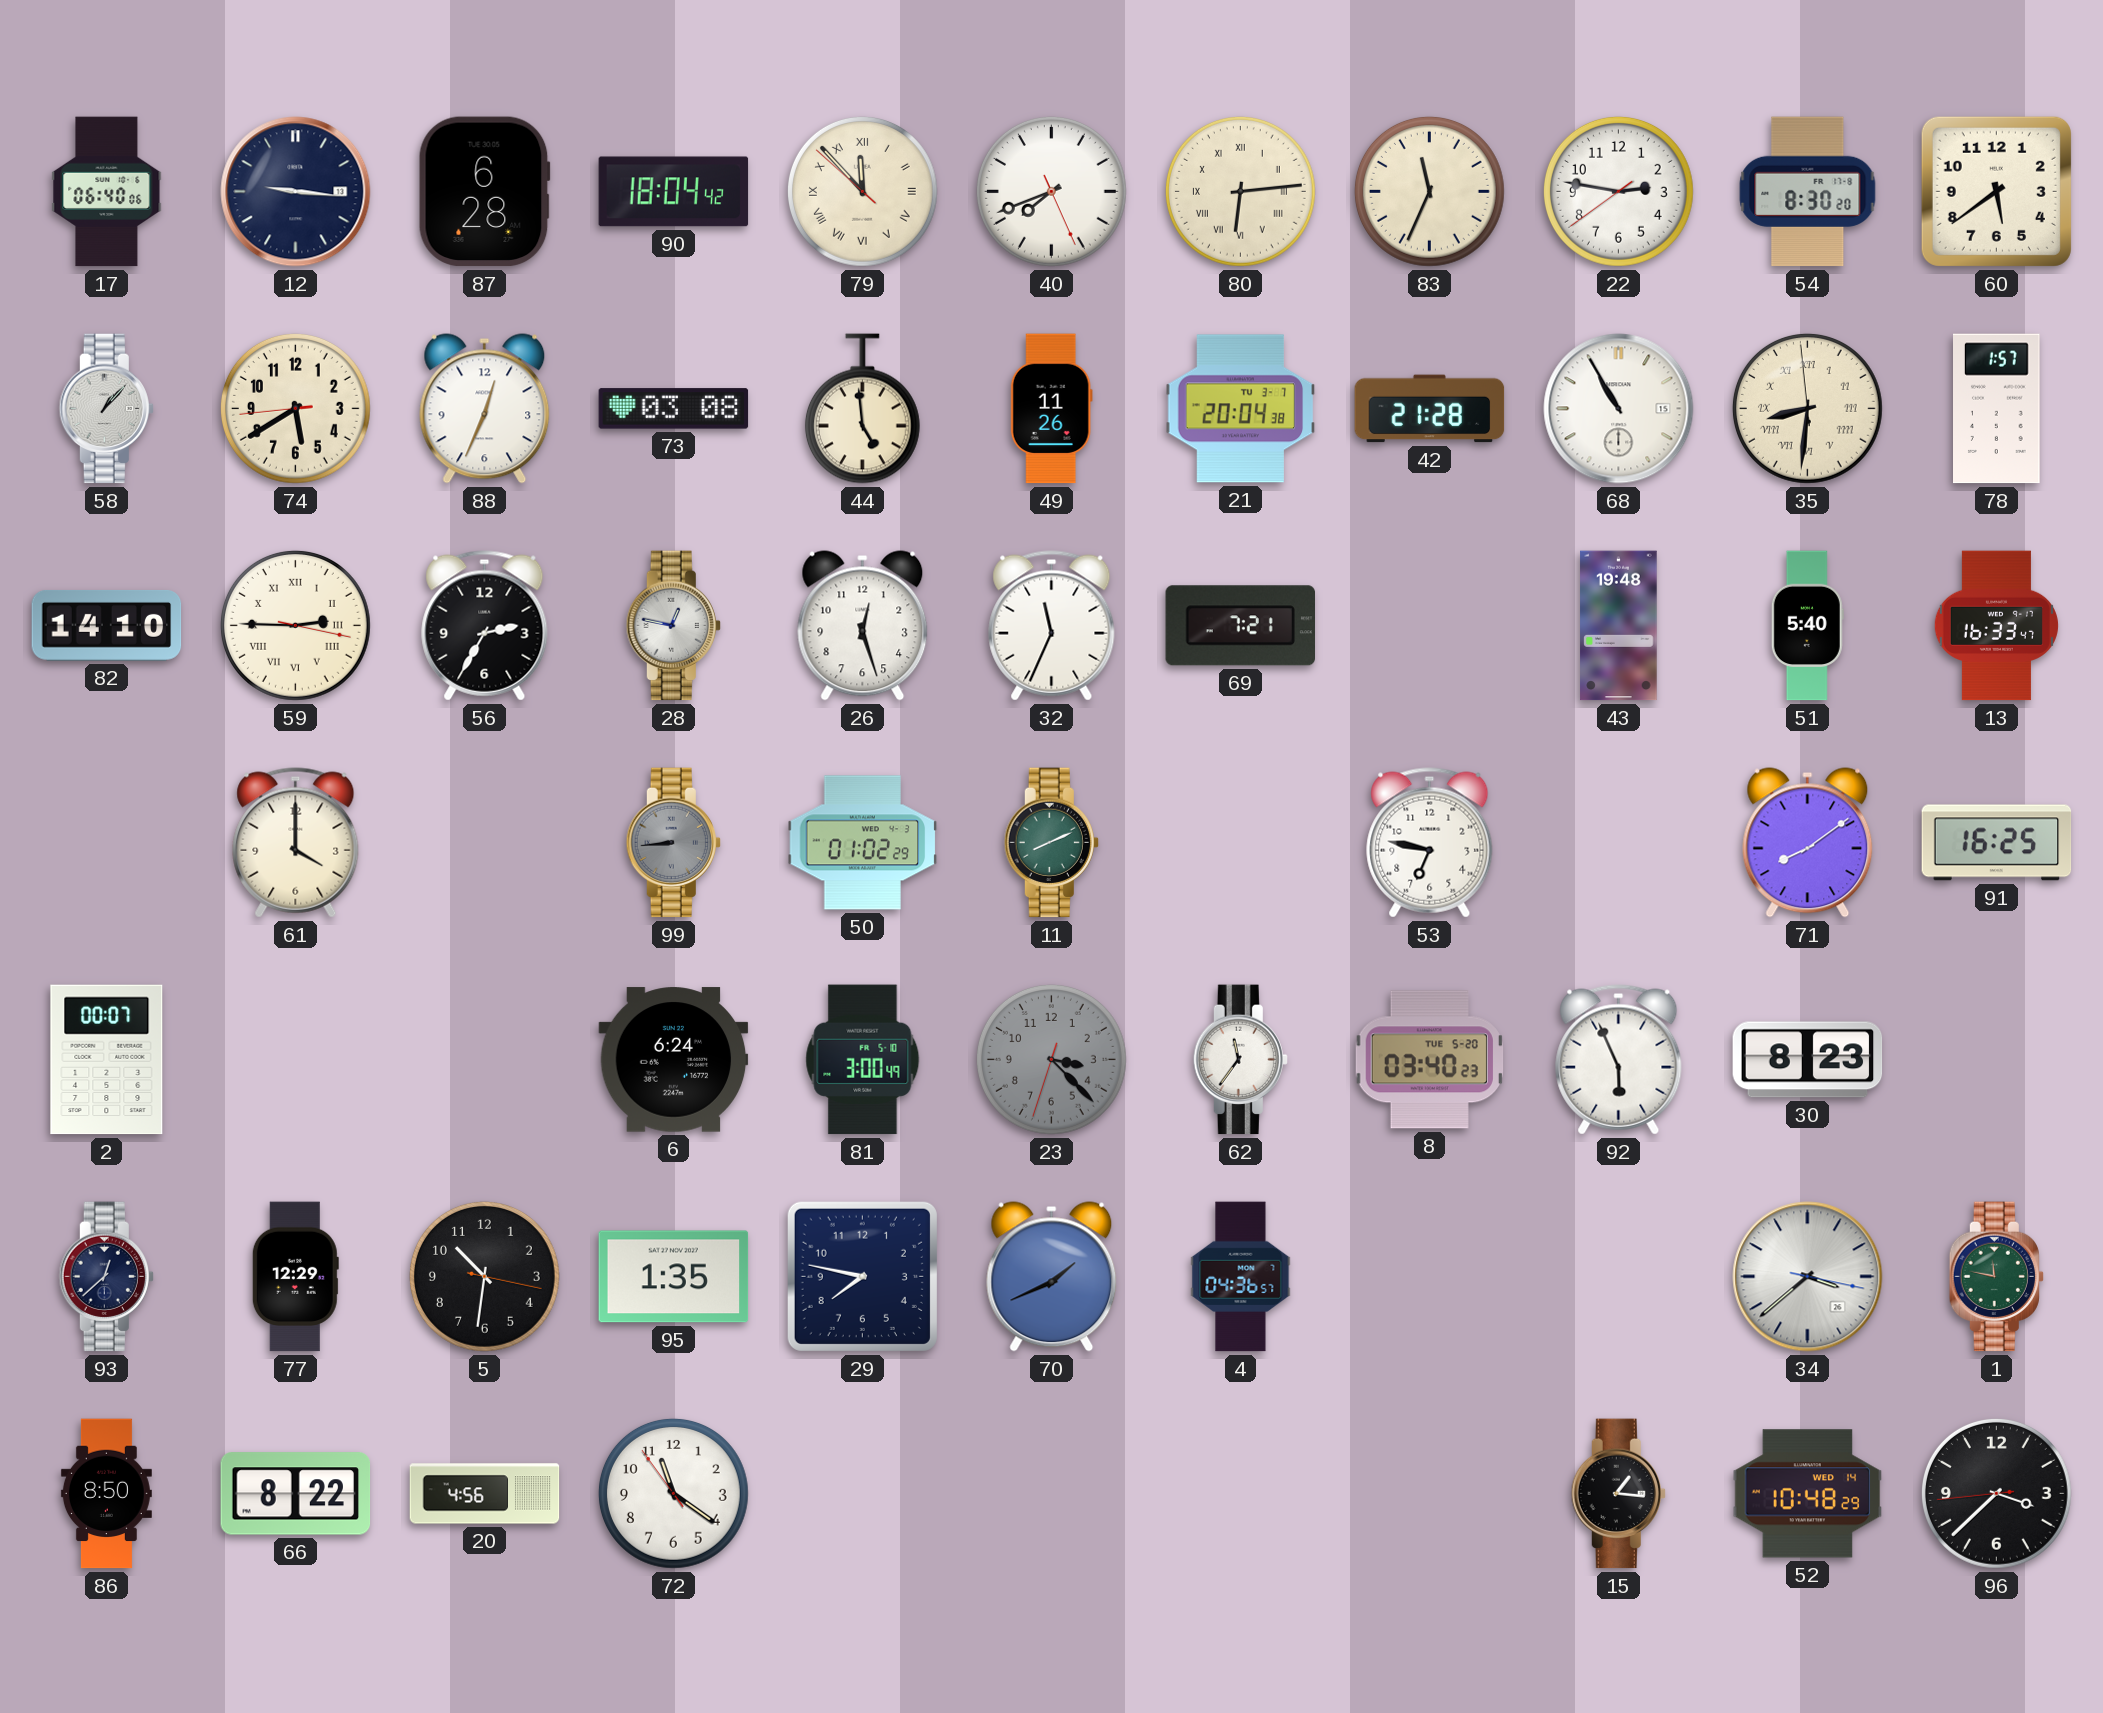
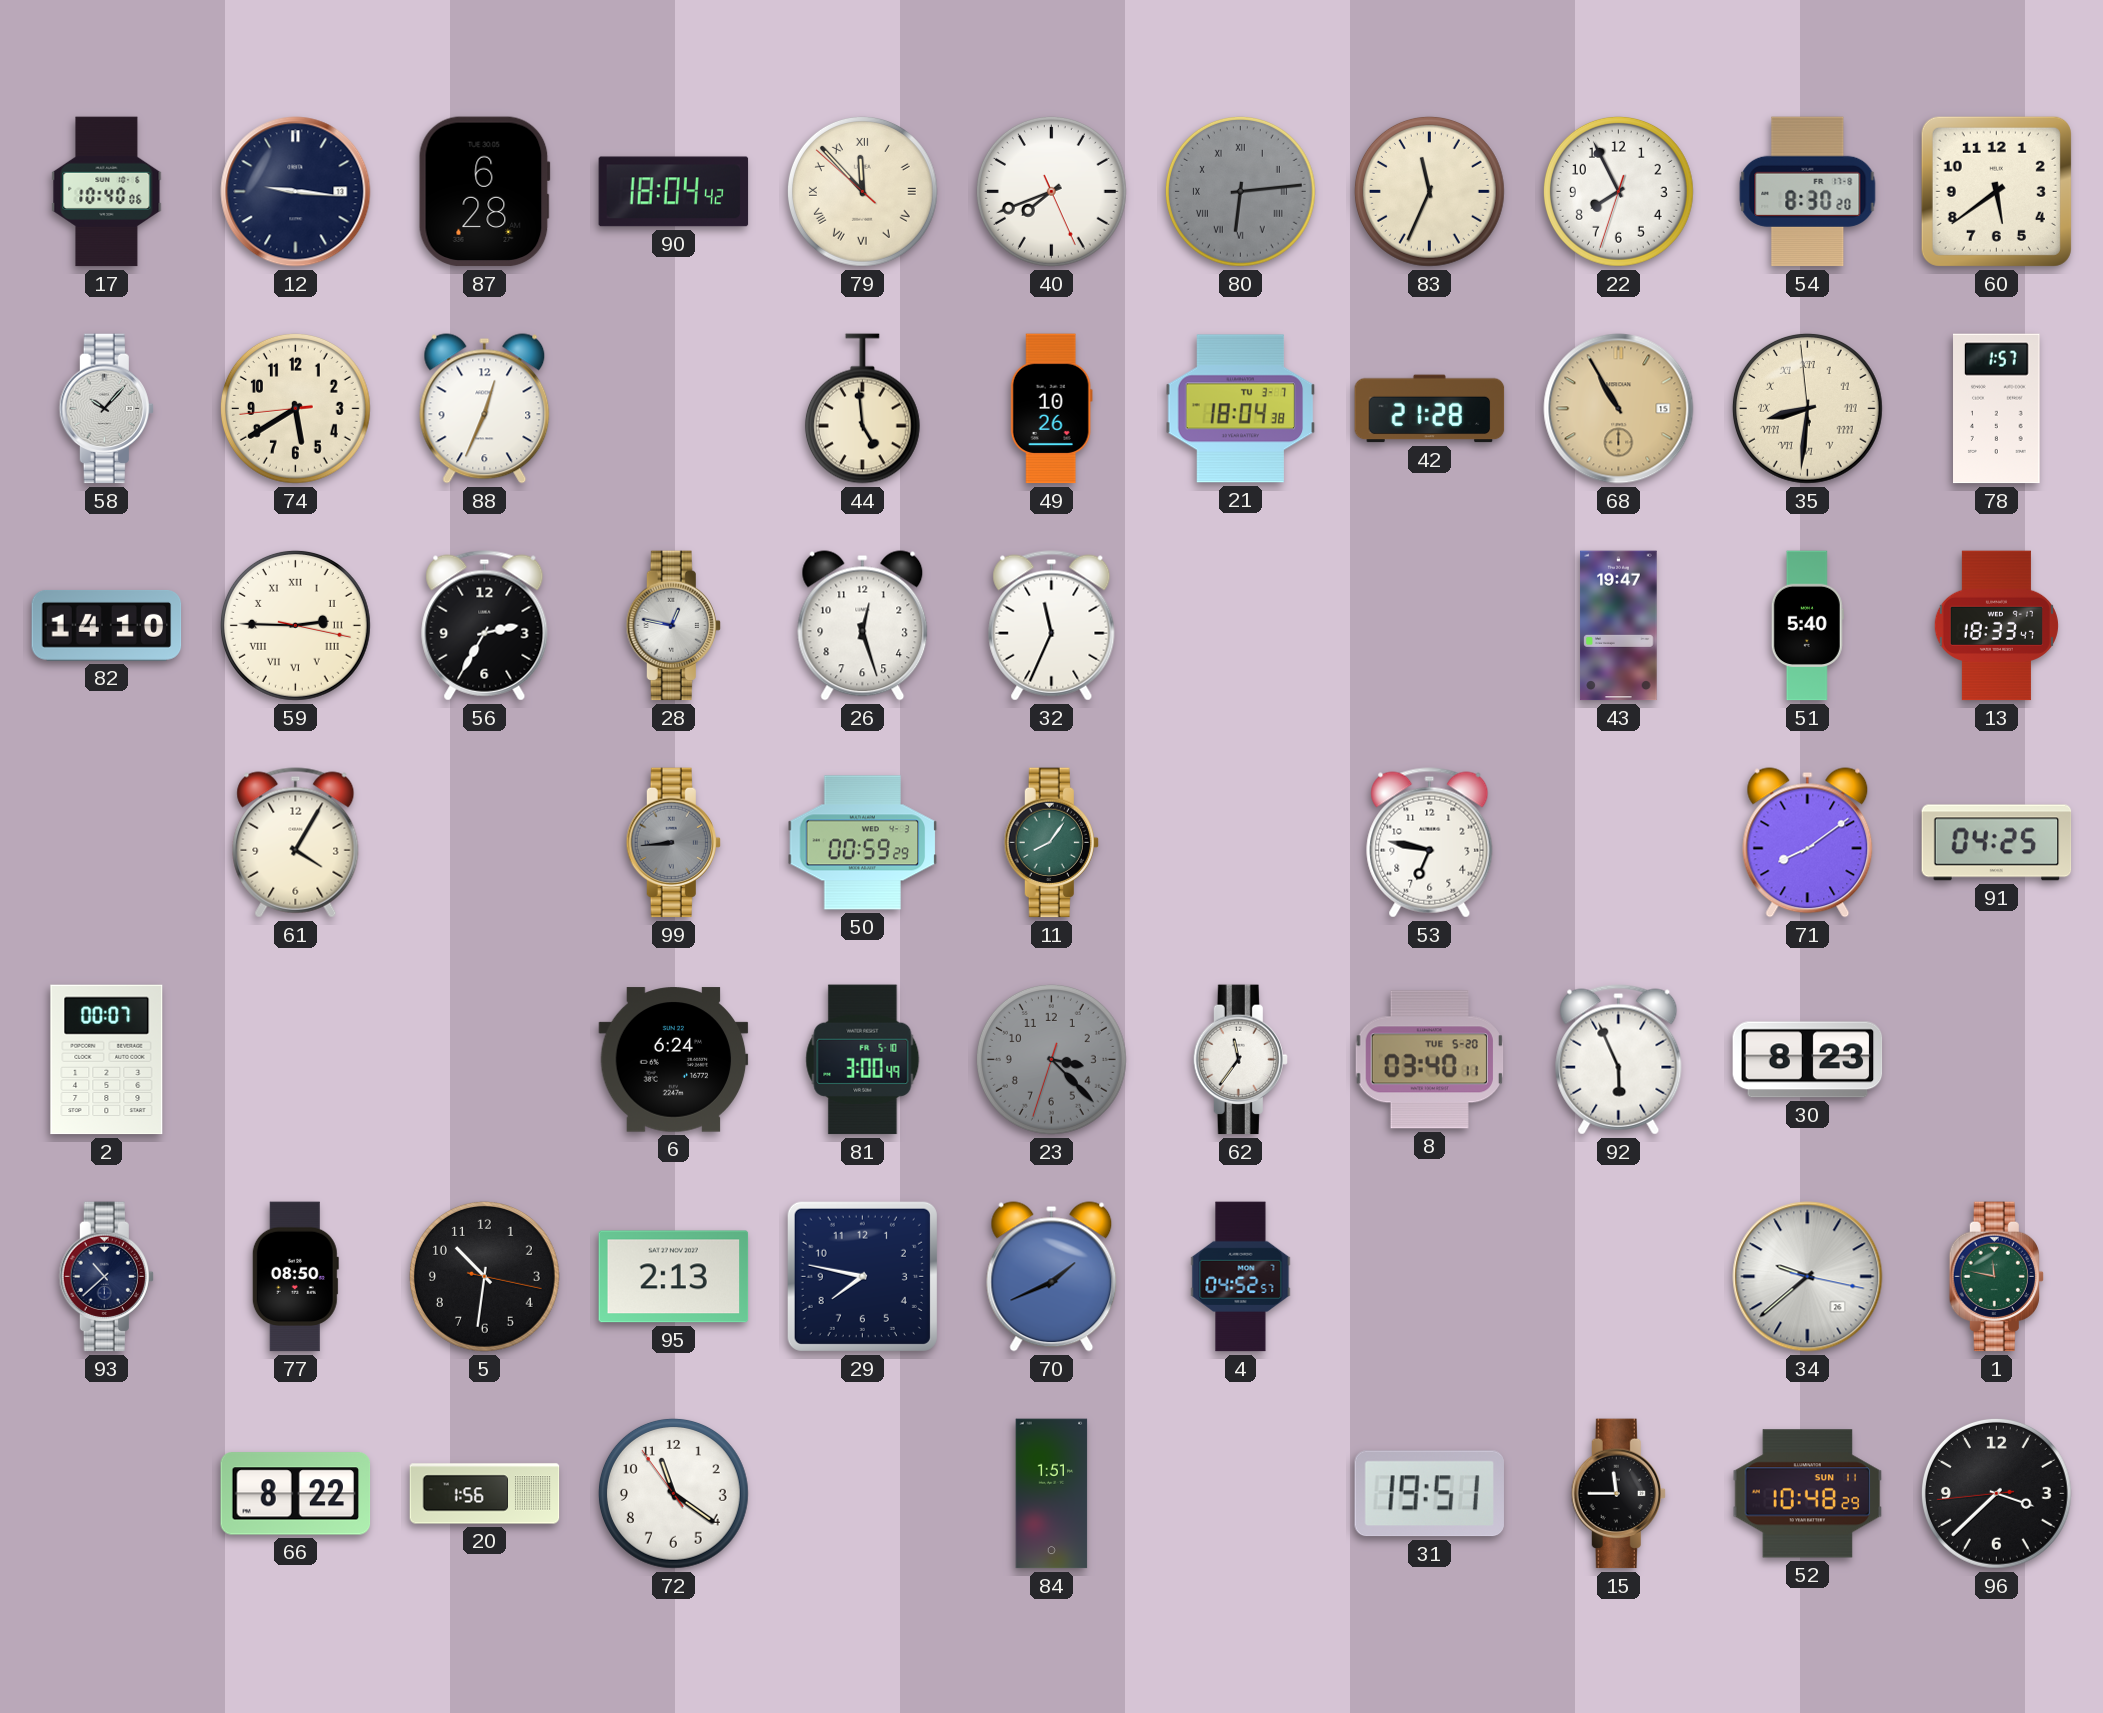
17: 06:40 -> 10:40
80 dial: cream -> grey
22: 2:46 -> 7:55
58: 1:07 -> 10:07
73: 03:08 -> none
49: 11:26 -> 10:26
21: 20:04 -> 18:04
68 dial: white -> champagne
69: 7:21 -> none
43: 19:48 -> 19:47
13: 16:33 -> 18:33
61: 4:00 -> 4:05
50: 01:02 -> 00:59
11: 8:11 -> 8:06
91: 16:25 -> 04:25
8: 03:40:23 -> 03:40:11
93: 12:38 -> 10:38
77: 12:29 -> 08:50
95: 1:35 -> 2:13
4: 04:36 -> 04:52
34: 3:38 -> 9:38
86: 8:50 -> none
20: 4:56 -> 1:56
84: none -> 1:51
31: none -> 19:51
15: 1:16 -> 11:45
52 date: WED 14 -> SUN 11
